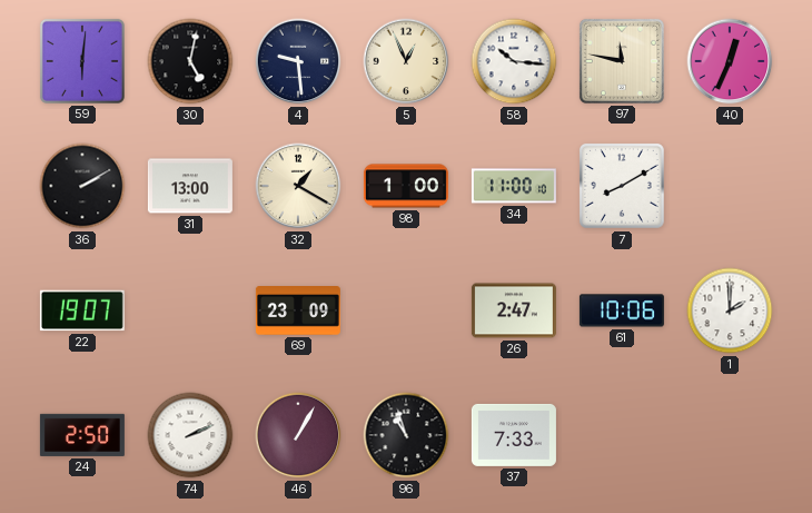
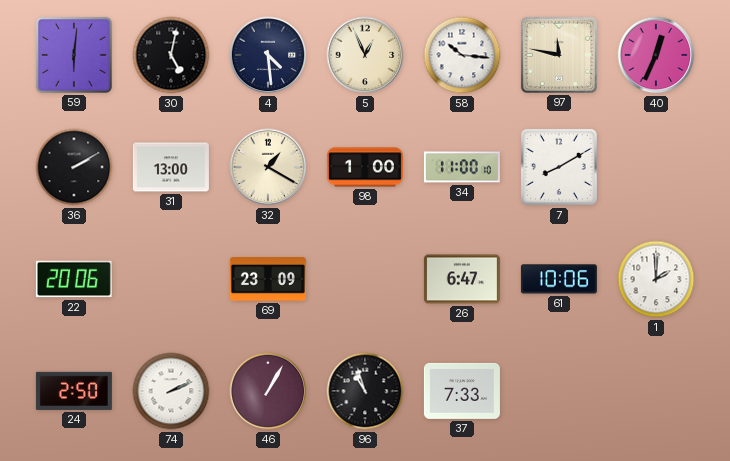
4: 9:29 -> 4:29
22: 19:07 -> 20:06
26: 2:47 -> 6:47
